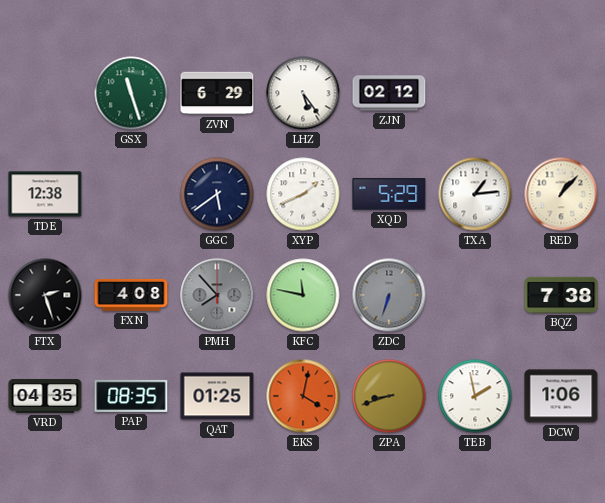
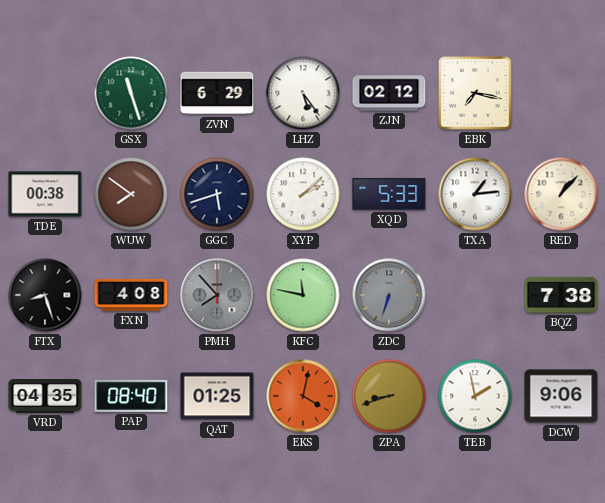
EBK: none -> 7:17
TDE: 12:38 -> 00:38
WUW: none -> 7:51
GGC: 5:39 -> 5:42
XYP: 1:41 -> 2:08
XQD: 5:29 -> 5:33
FTX: 2:27 -> 8:27
PAP: 08:35 -> 08:40
DCW: 1:06 -> 9:06
